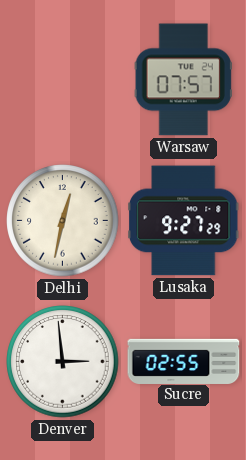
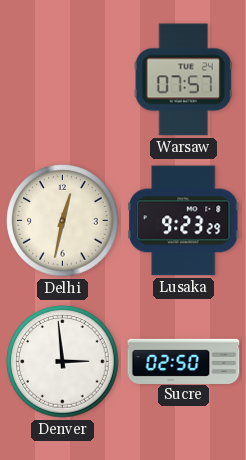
Lusaka: 9:27 -> 9:23
Sucre: 02:55 -> 02:50
